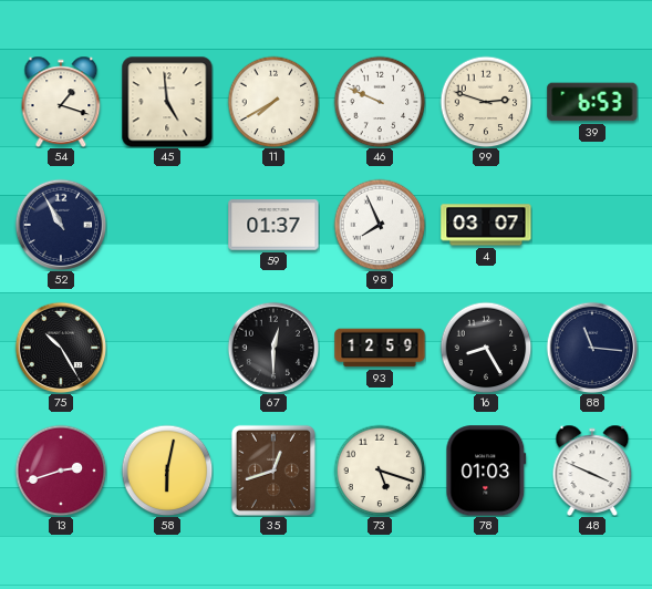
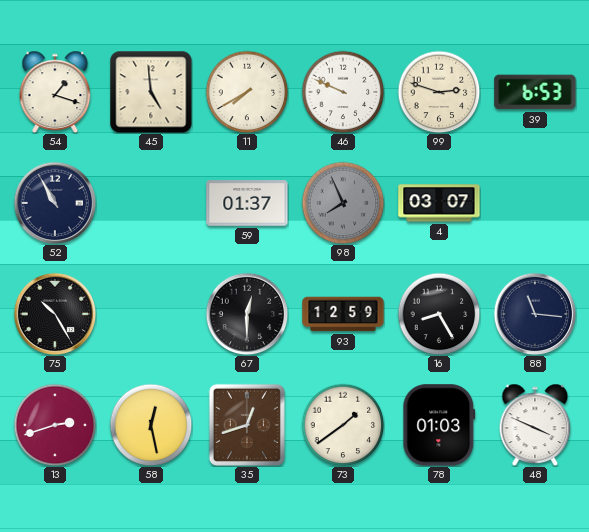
98 dial: white -> grey
58: 6:02 -> 12:28
73: 5:18 -> 1:39
